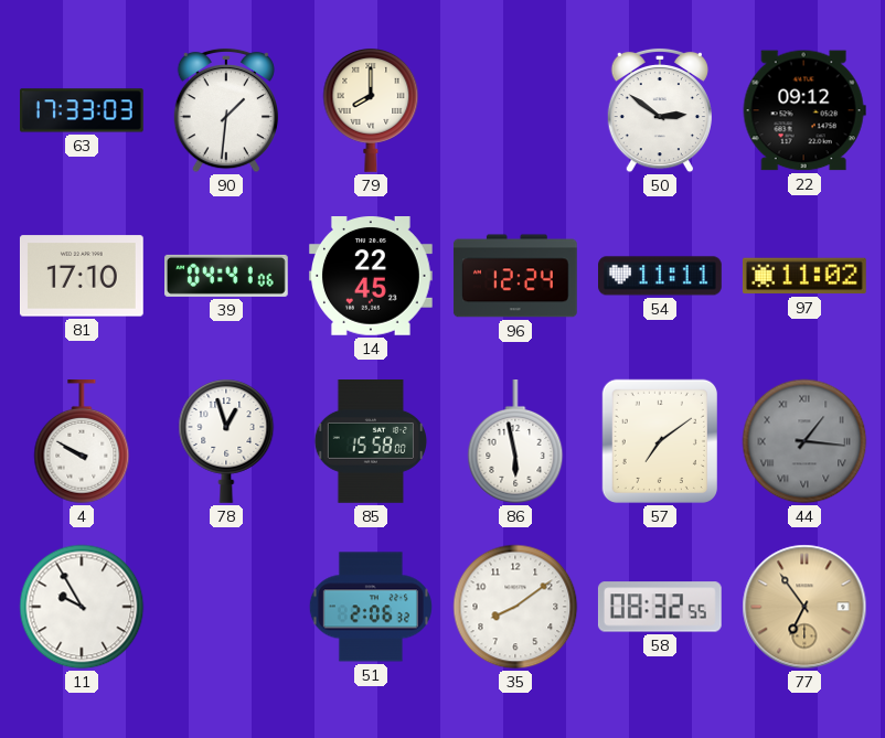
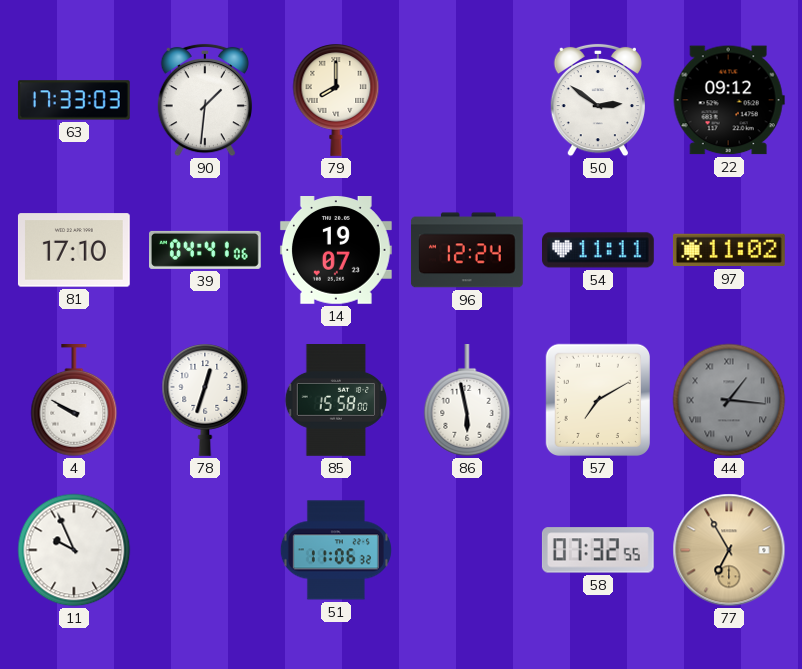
14: 22:45 -> 19:07
78: 12:57 -> 12:33
57: 7:09 -> 7:10
11: 9:55 -> 9:56
51: 2:06 -> 11:06
35: 8:09 -> none
58: 08:32 -> 07:32
77: 6:54 -> 6:55
